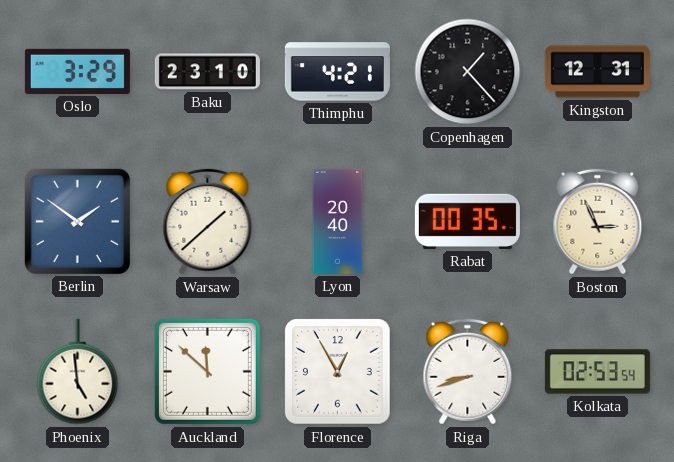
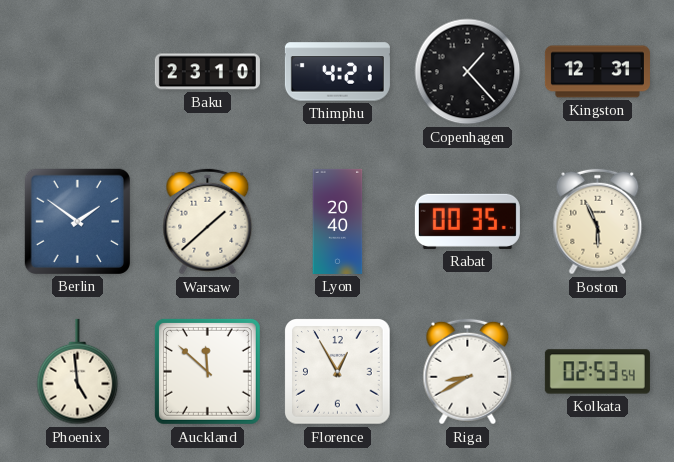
Oslo: 3:29 -> none
Boston: 2:56 -> 5:56
Riga: 8:42 -> 8:40
